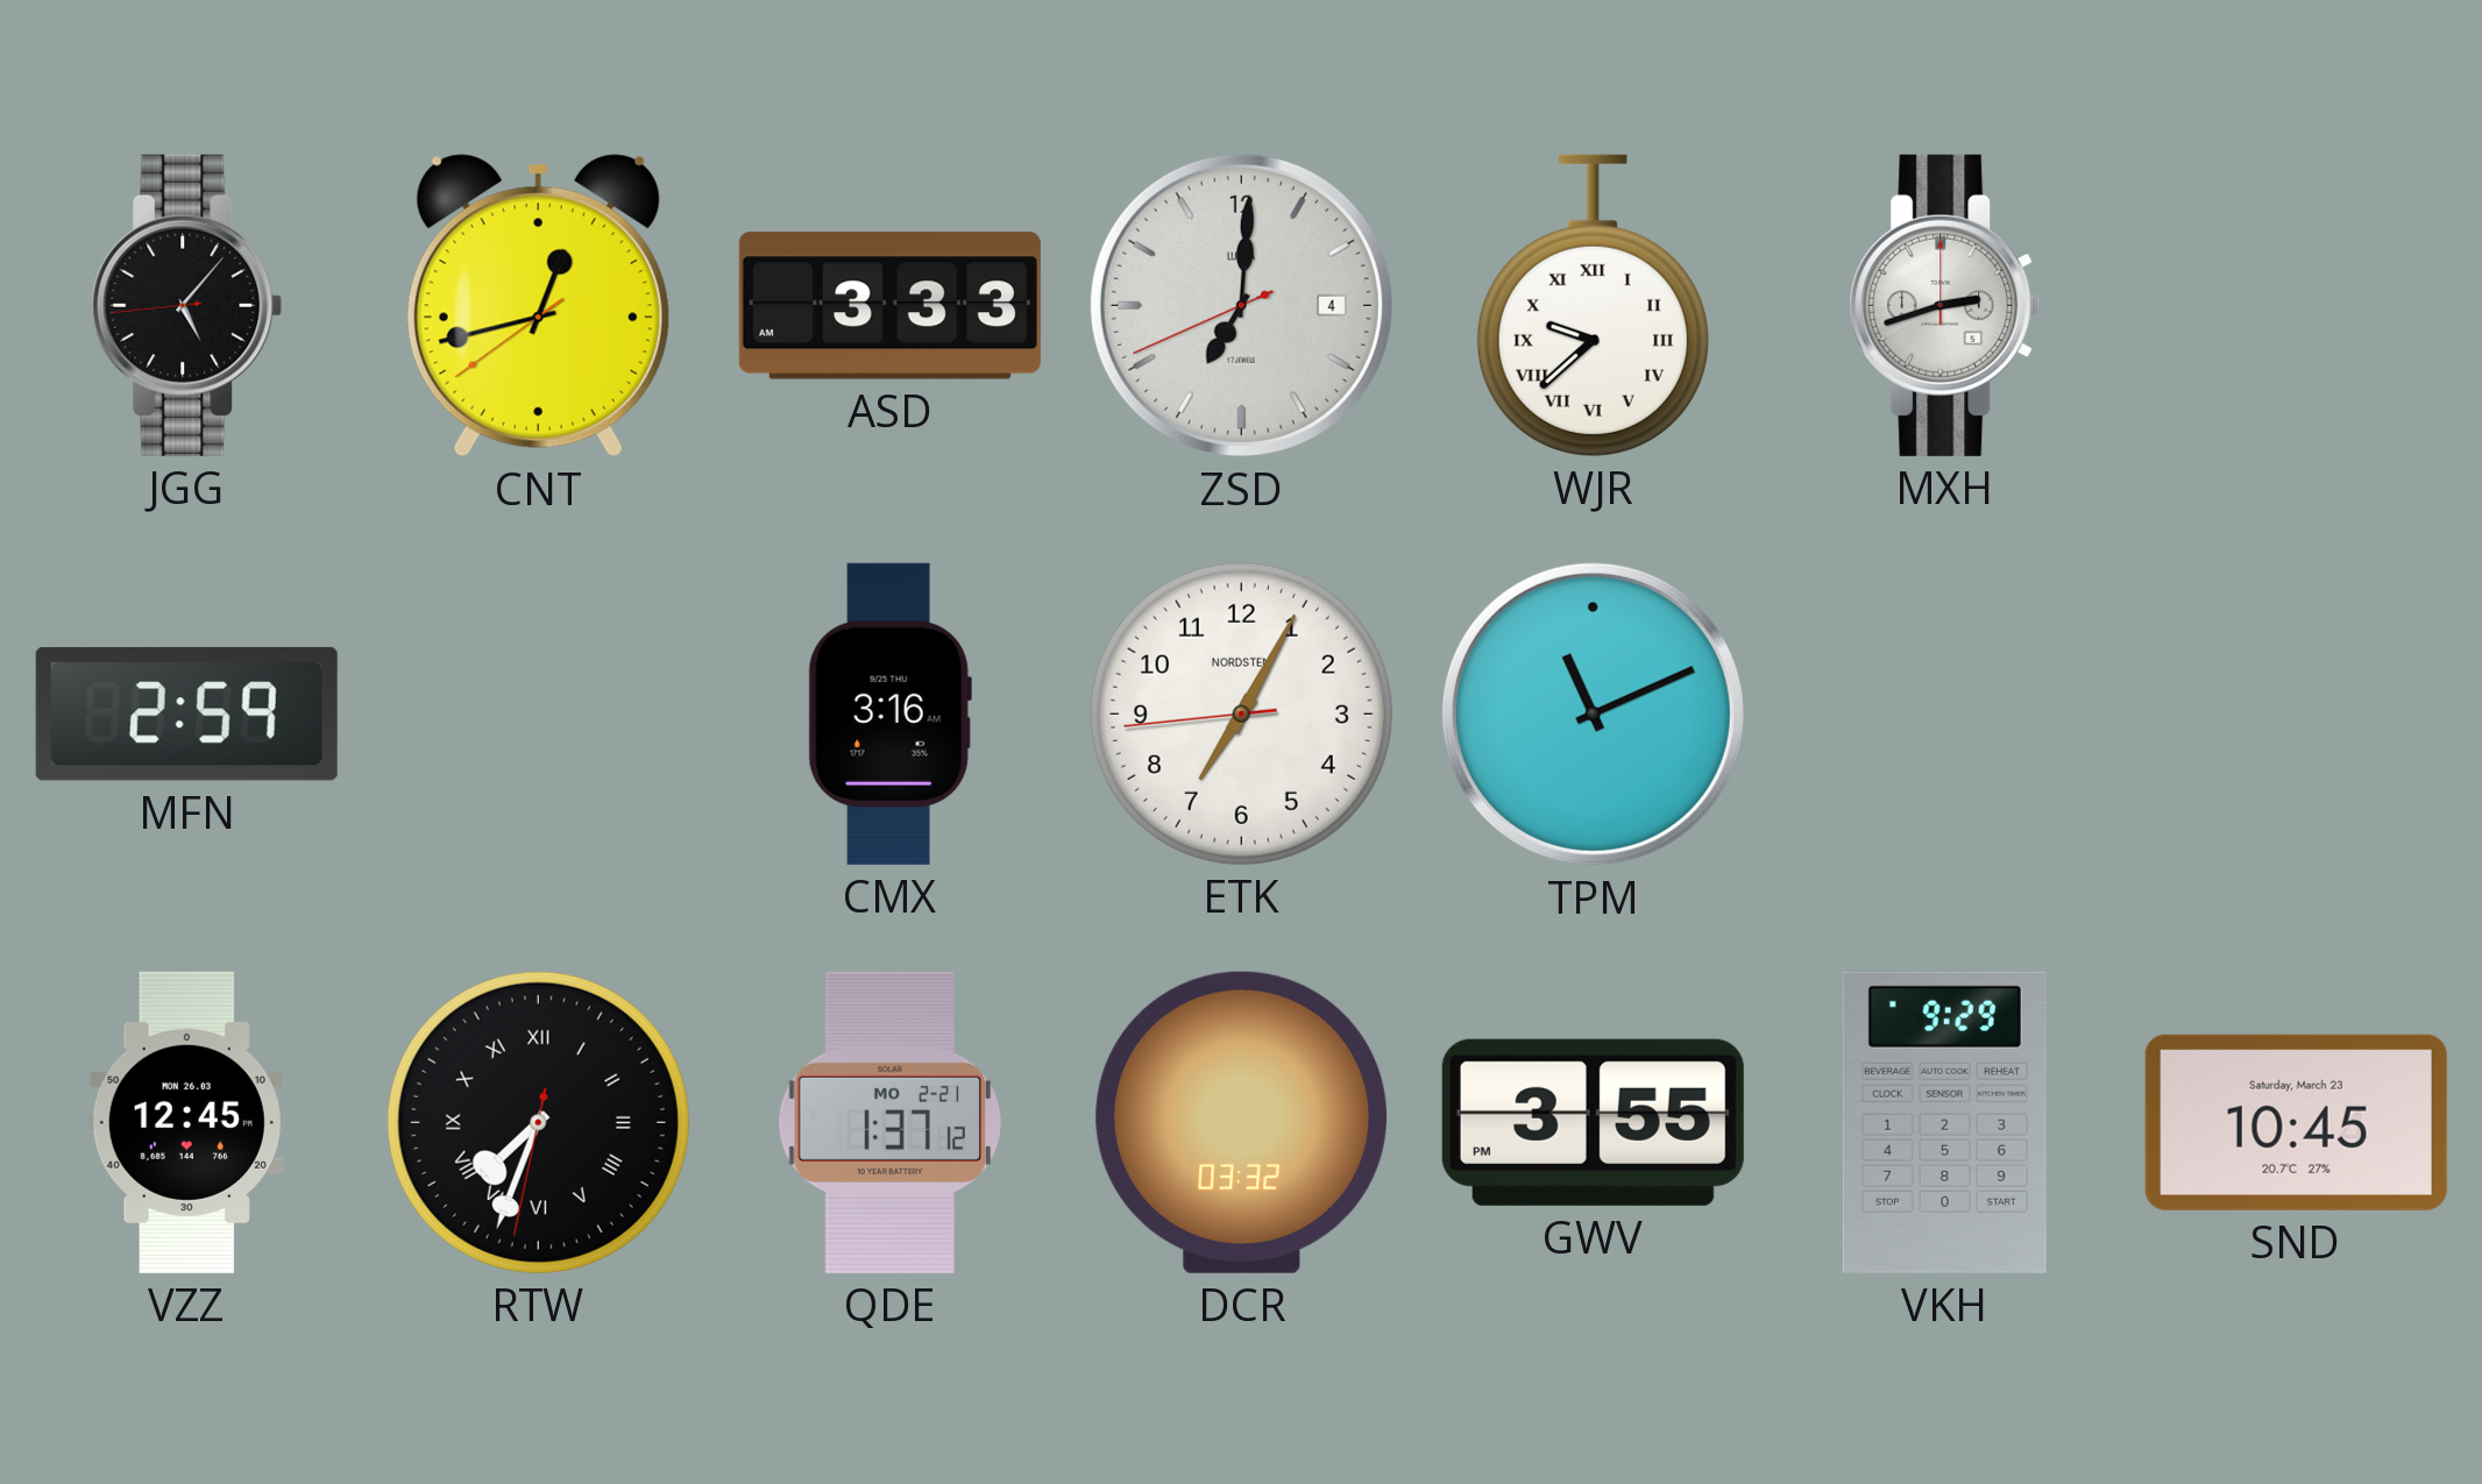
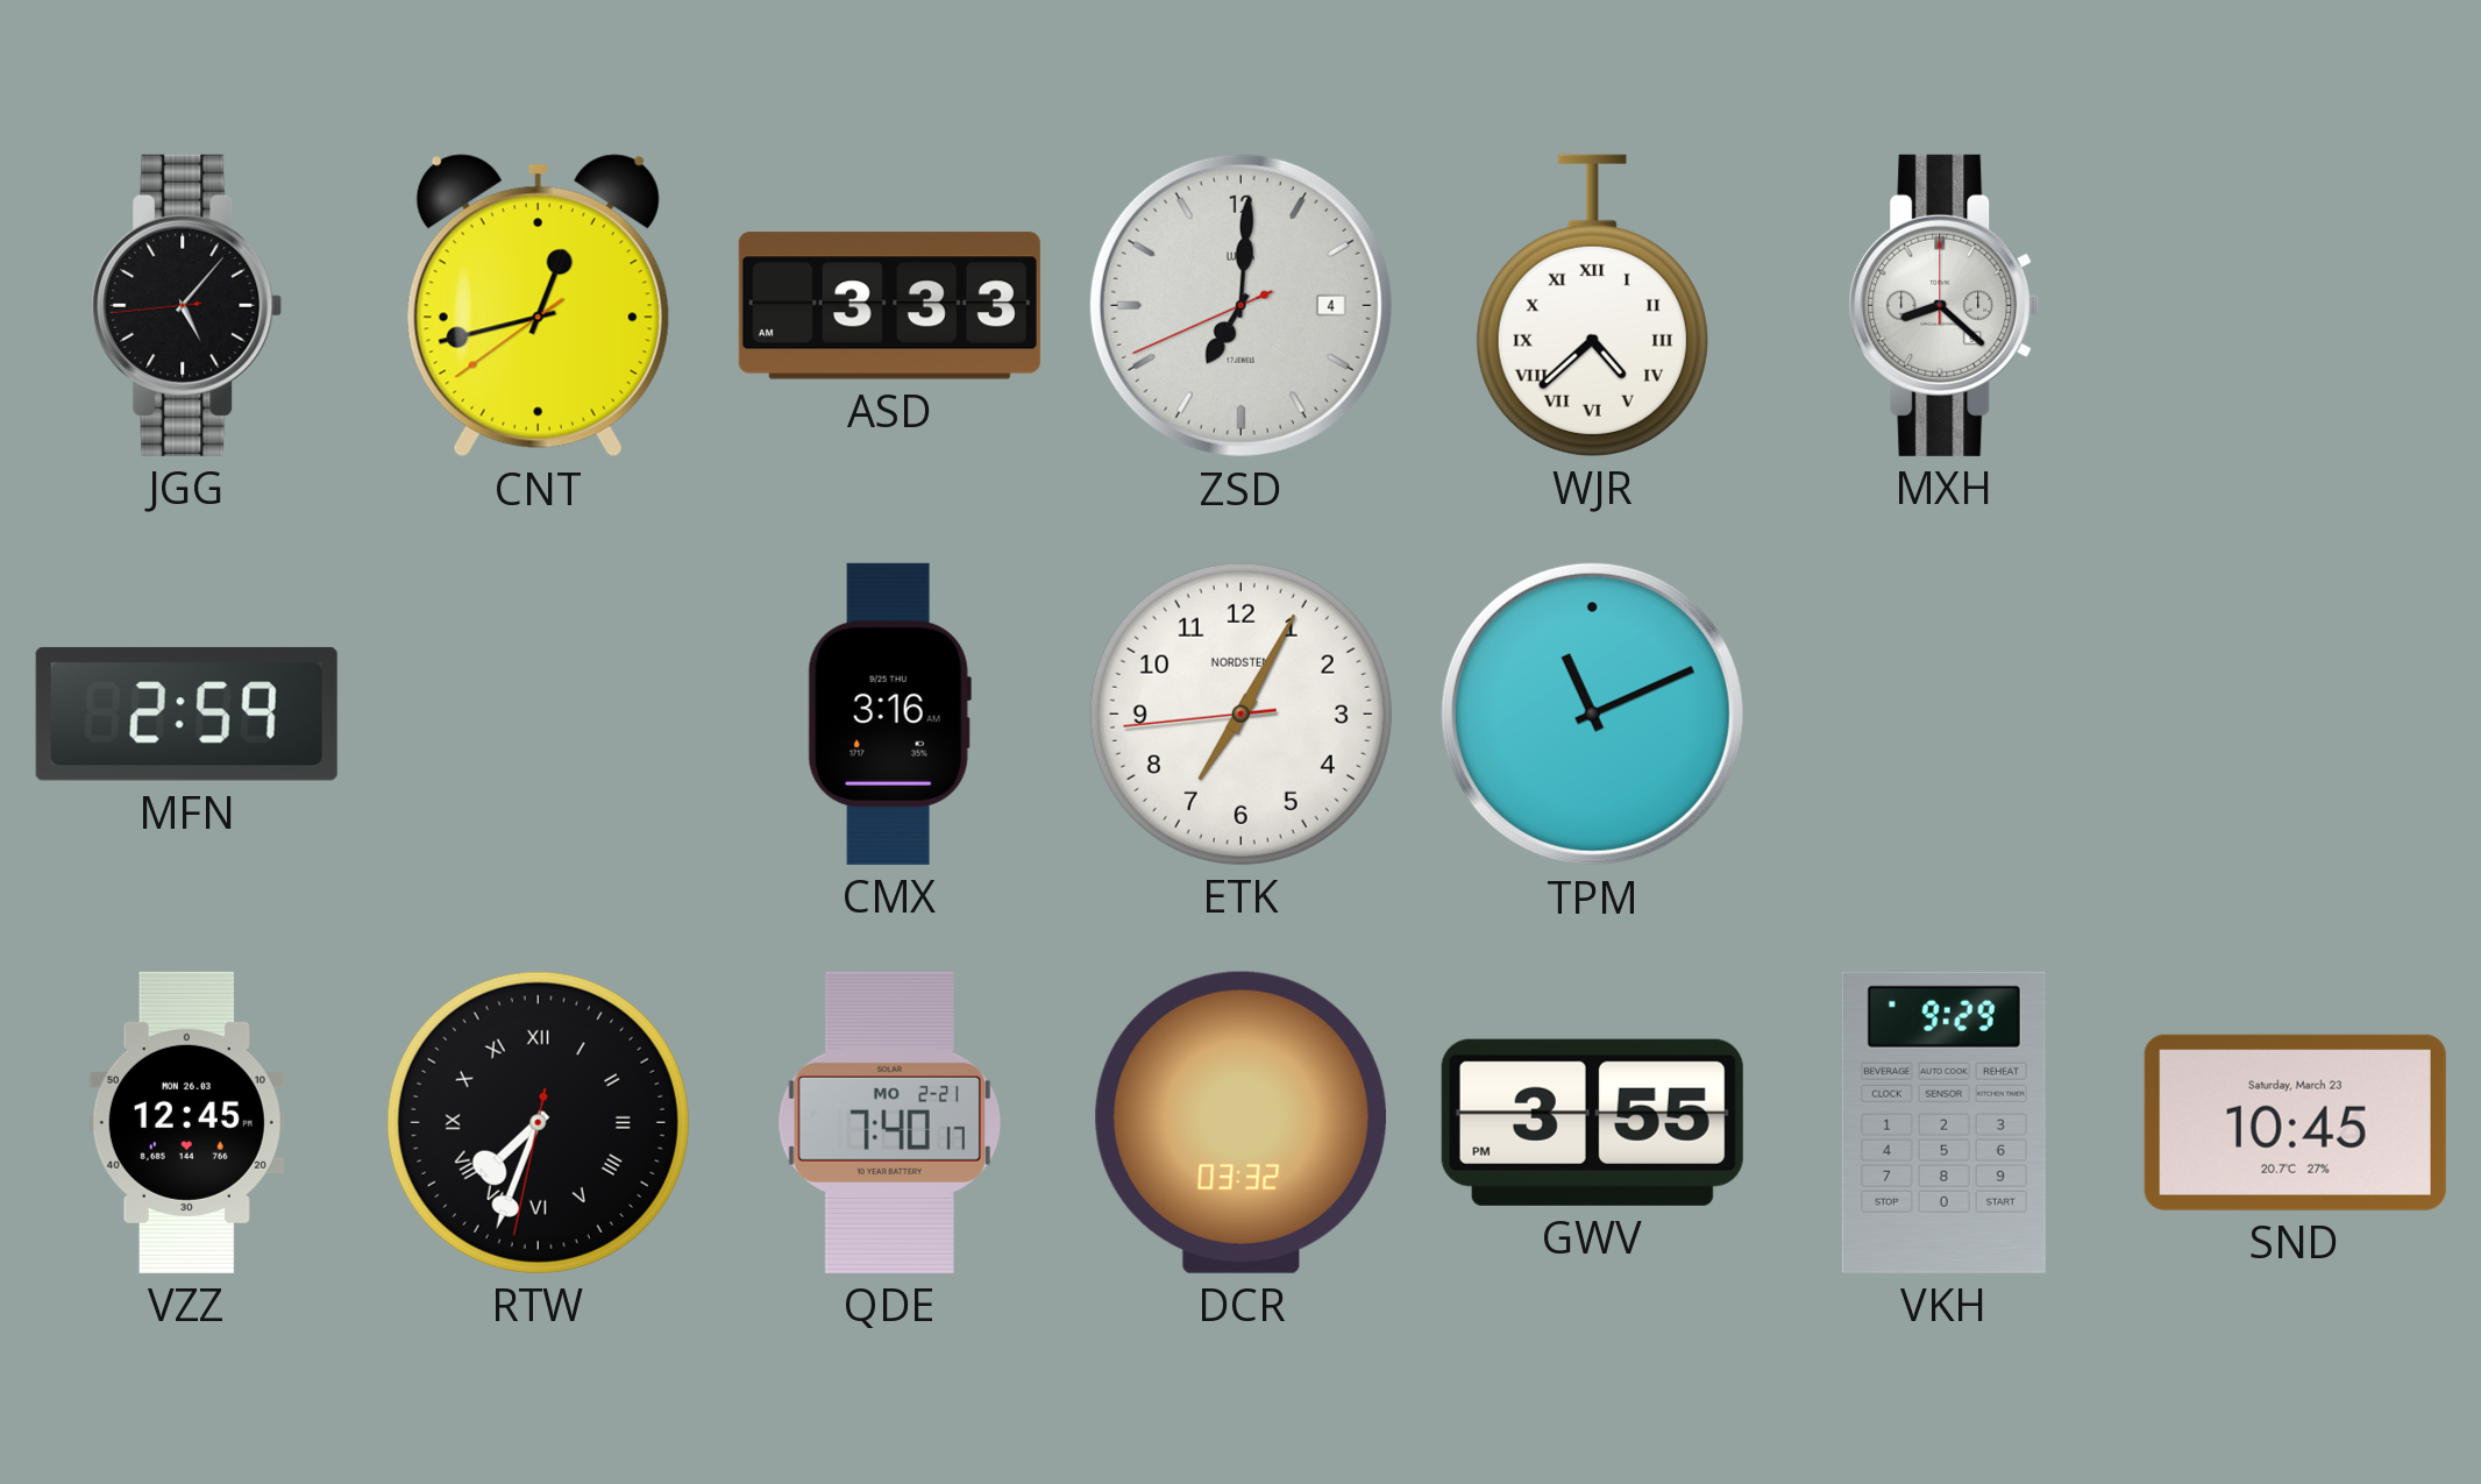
WJR: 9:38 -> 4:38
MXH: 2:42 -> 8:22
QDE: 1:37 -> 7:40
